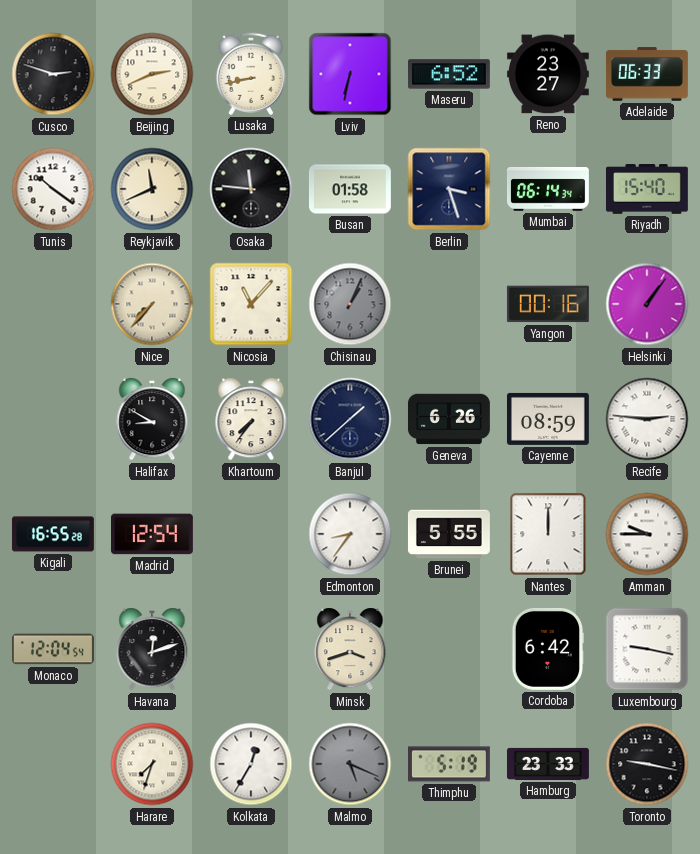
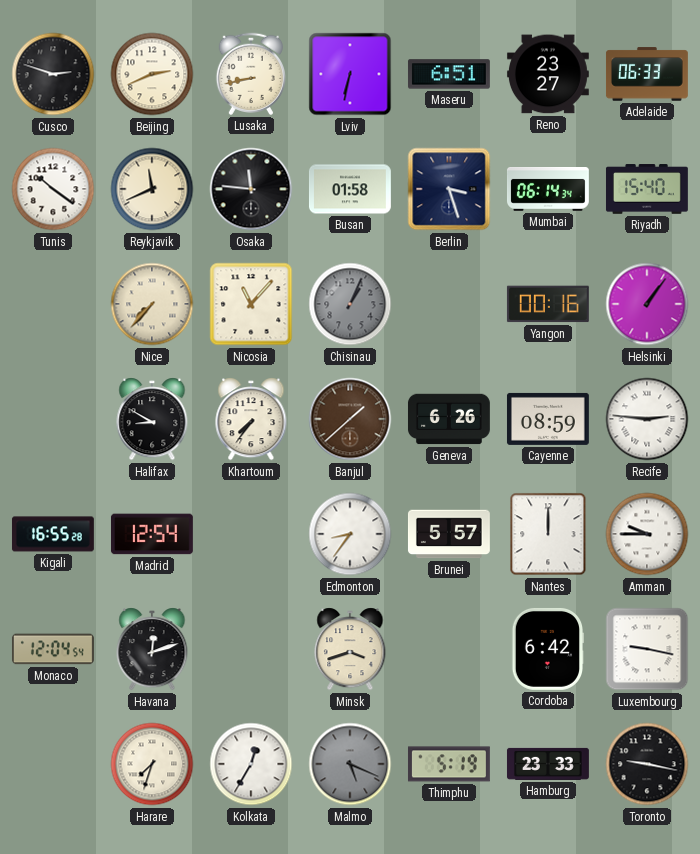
Maseru: 6:52 -> 6:51
Banjul dial: navy -> brown
Brunei: 5:55 -> 5:57
